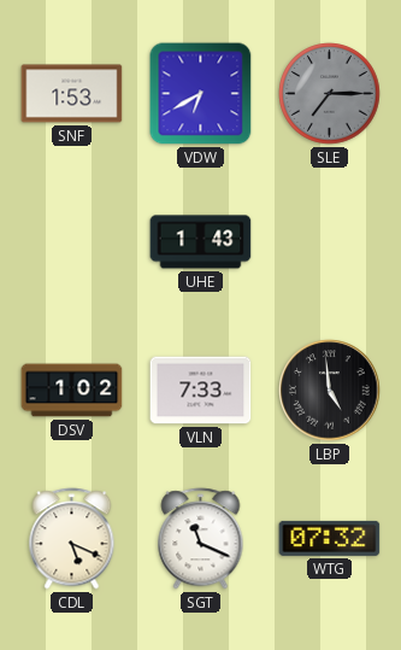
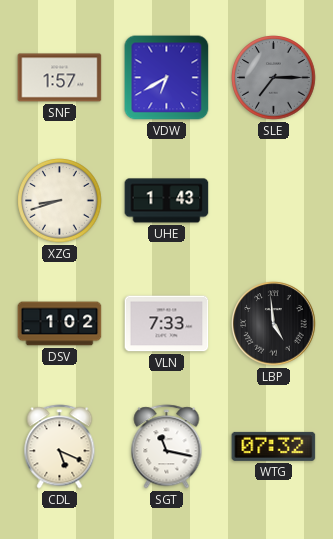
SNF: 1:53 -> 1:57
XZG: none -> 8:42
SGT: 11:19 -> 11:17
